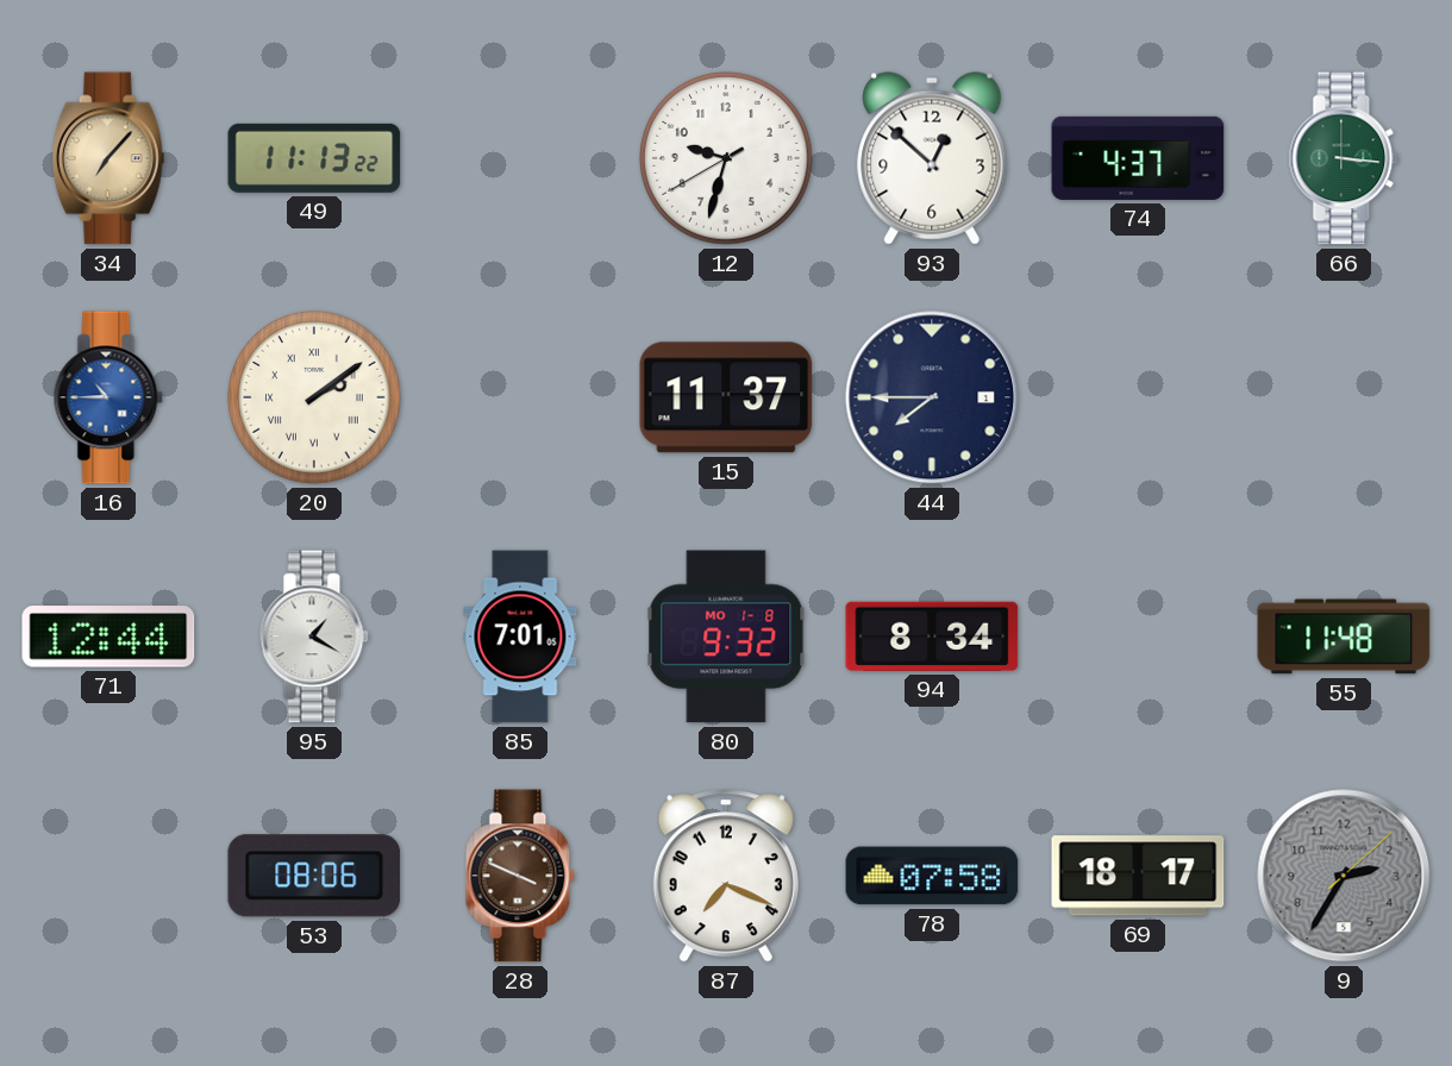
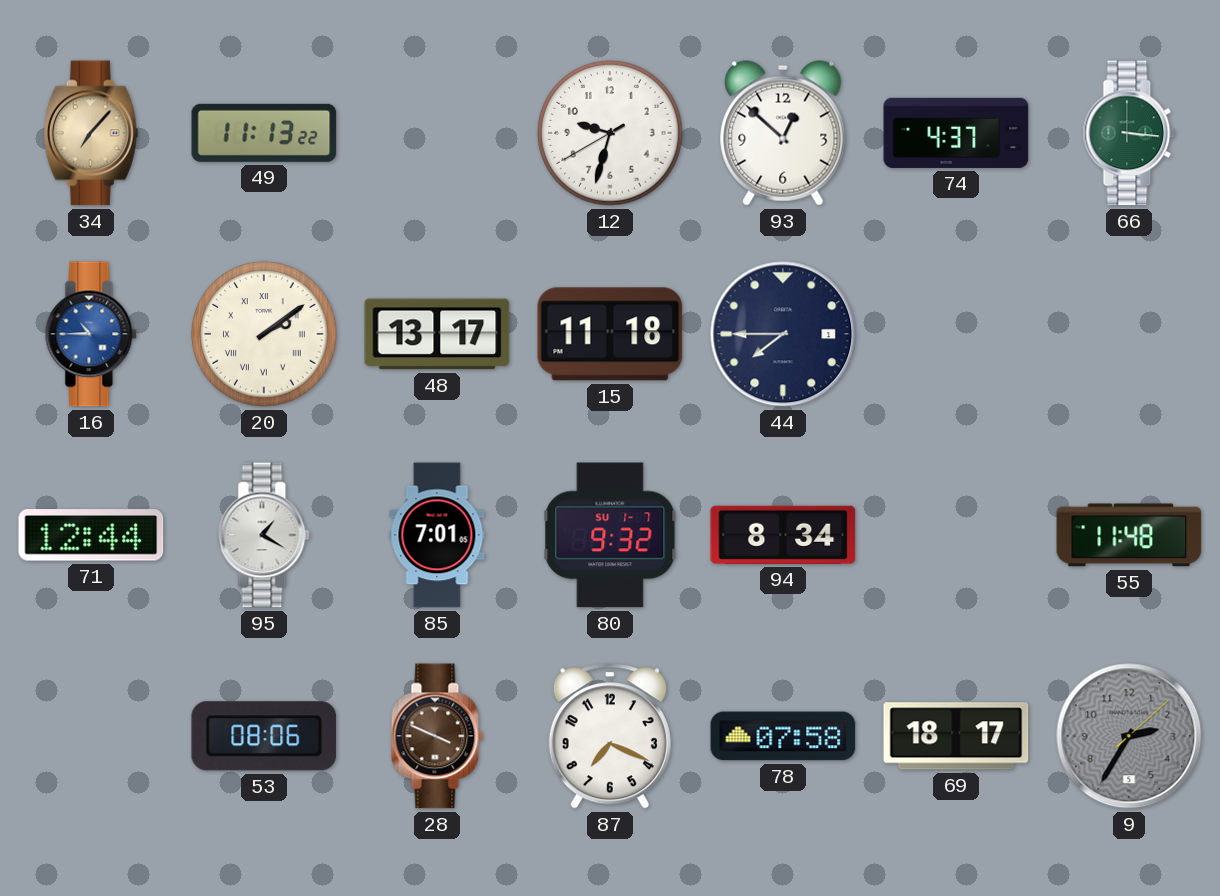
48: none -> 13:17
15: 11:37 -> 11:18
80 date: MO 1-8 -> SU 1-7
